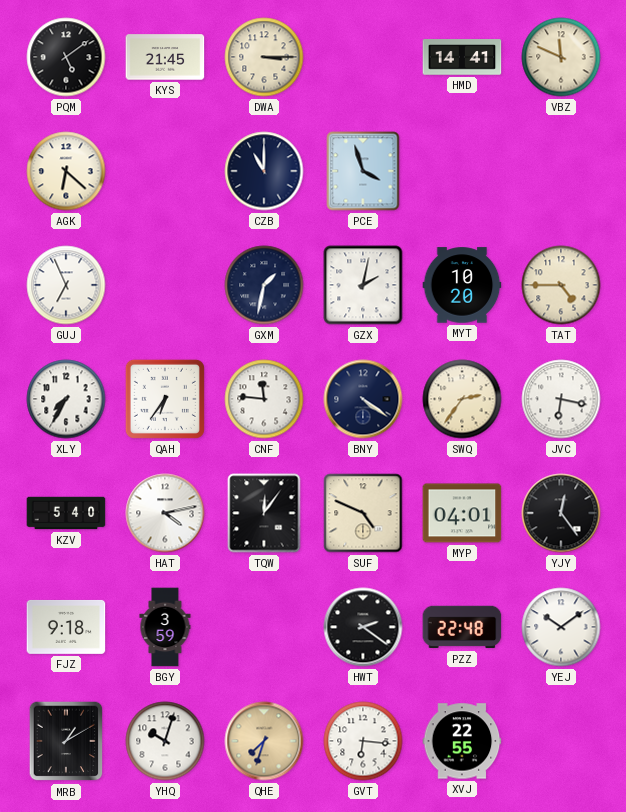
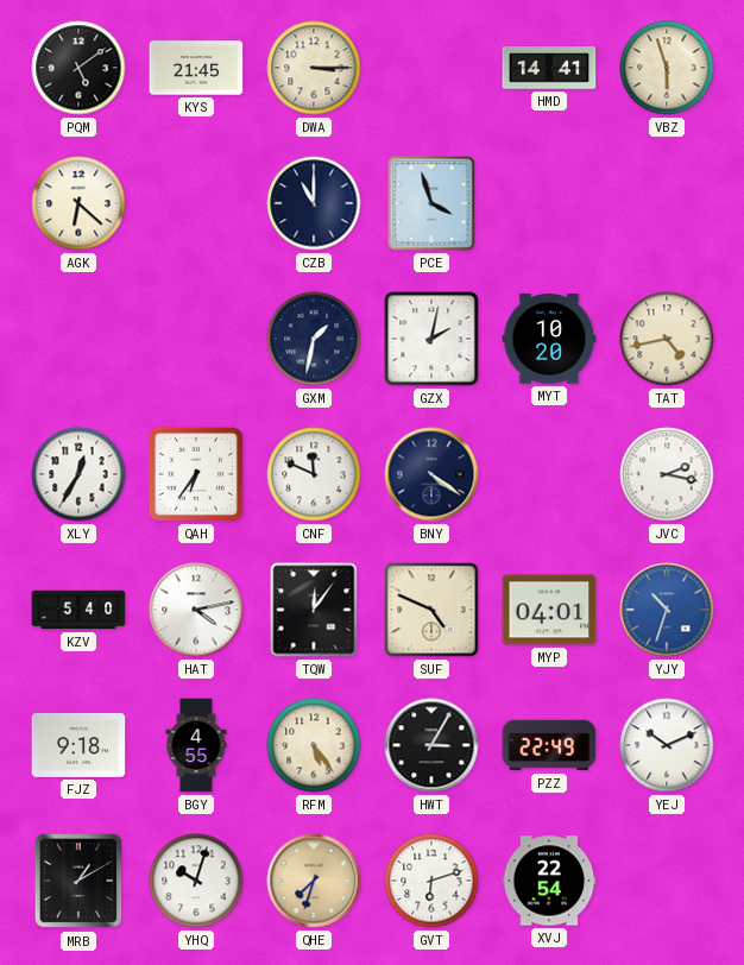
VBZ: 11:49 -> 5:57
GUJ: 6:56 -> none
TAT: 4:45 -> 4:43
XLY: 7:35 -> 12:35
CNF: 11:46 -> 11:49
SWQ: 2:36 -> none
JVC: 6:17 -> 2:17
YJY: 12:24 -> 10:33
YJY dial: black -> blue
BGY: 3:59 -> 4:55
RFM: none -> 5:24
HWT: 2:21 -> 3:05
PZZ: 22:48 -> 22:49
YEJ: 10:09 -> 10:11
GVT: 6:16 -> 6:12
XVJ: 22:55 -> 22:54
